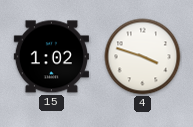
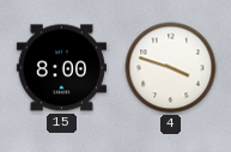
15: 1:02 -> 8:00
